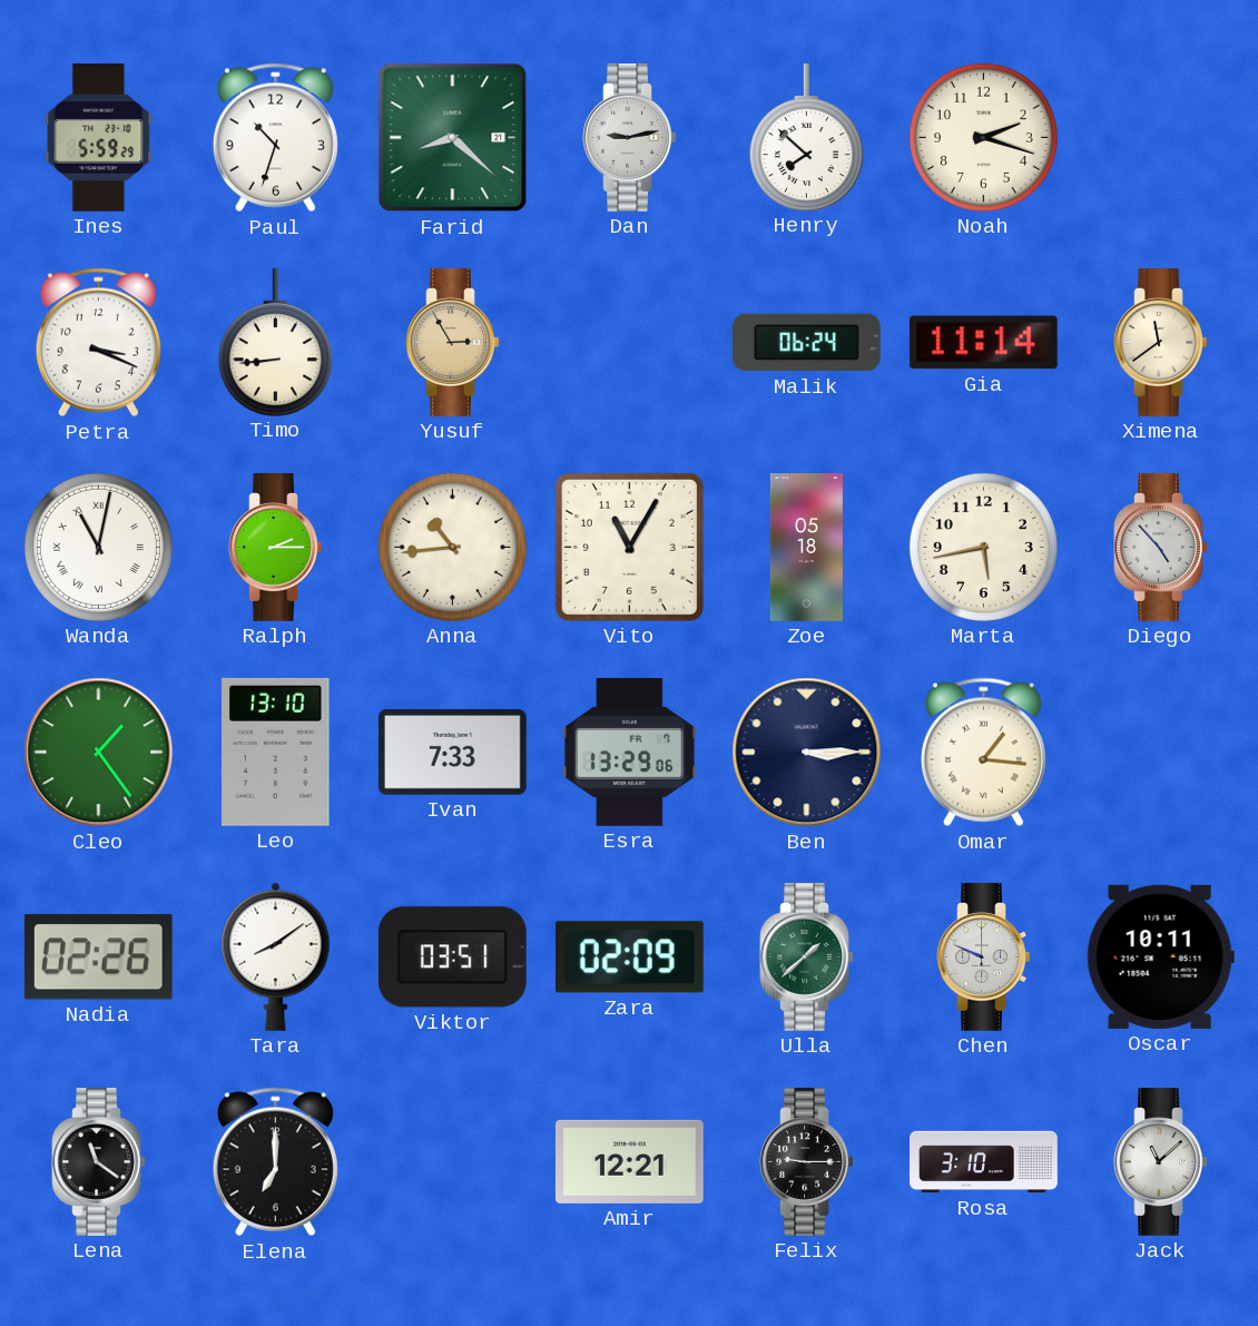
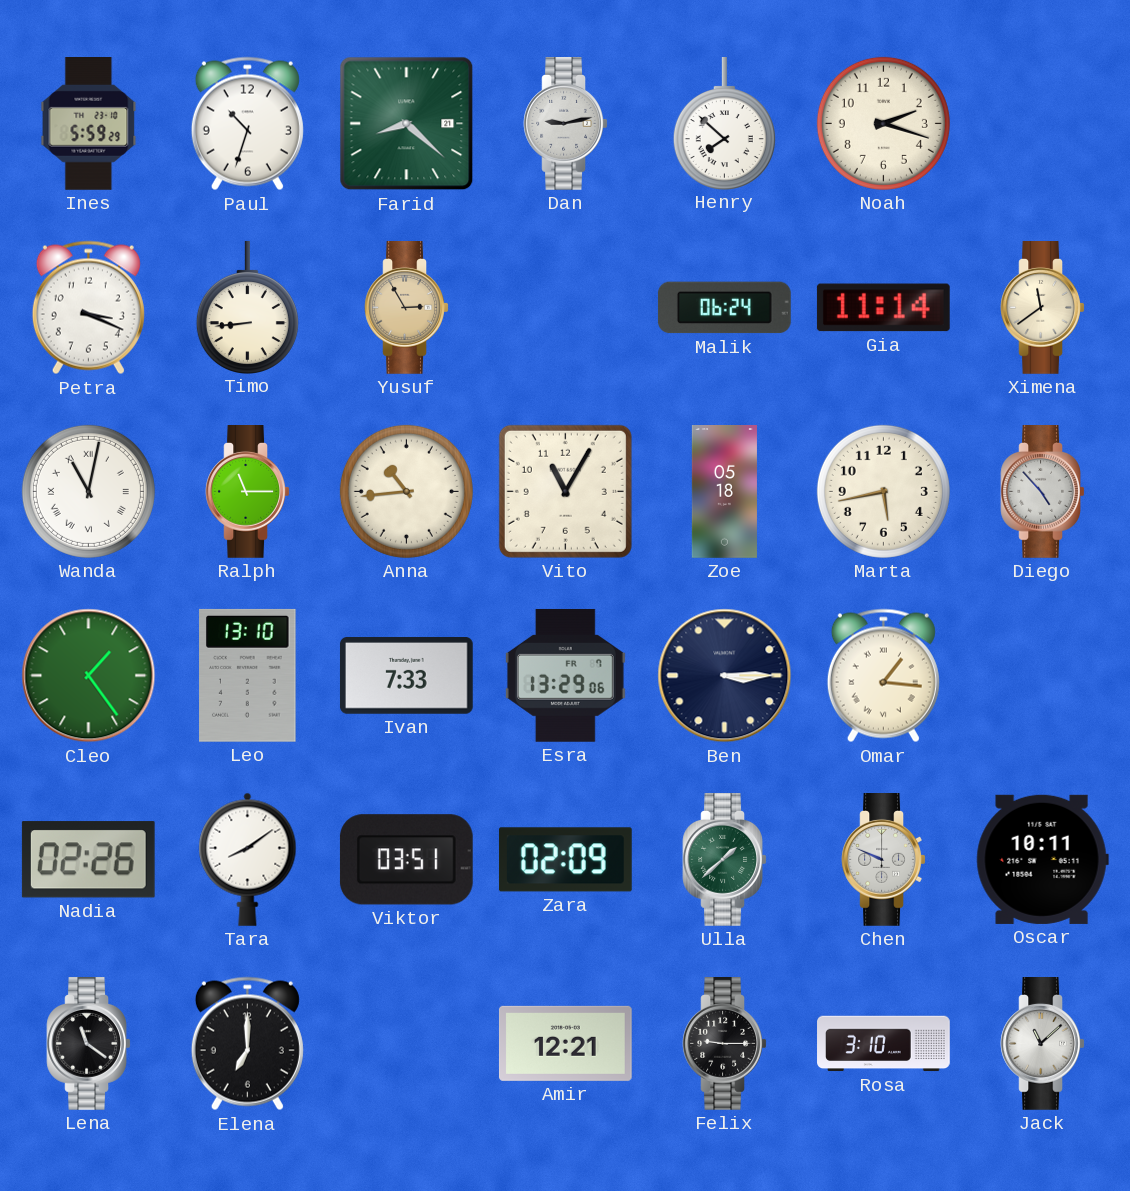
Ralph: 2:15 -> 11:15
